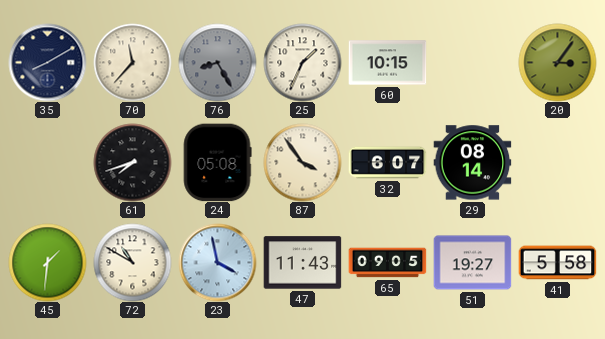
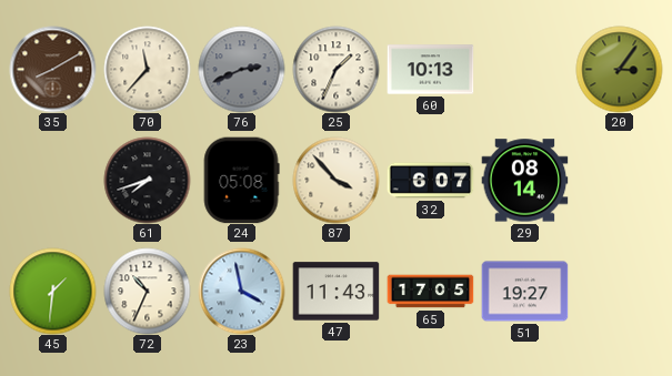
35 dial: navy -> brown
76: 8:25 -> 2:41
60: 10:15 -> 10:13
87: 3:54 -> 3:53
72: 10:50 -> 10:34
65: 09:05 -> 17:05
41: 5:58 -> none
